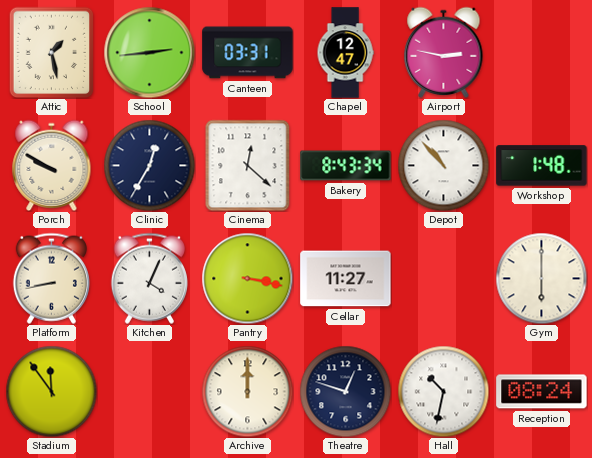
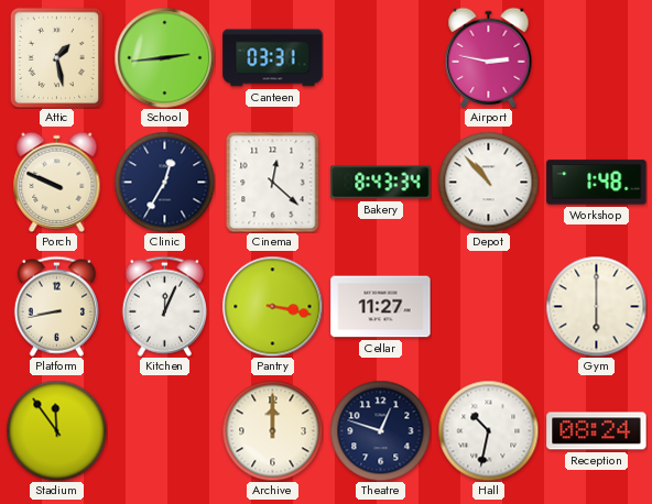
Chapel: 12:47 -> none
Porch: 9:50 -> 9:49
Kitchen: 4:04 -> 12:04
